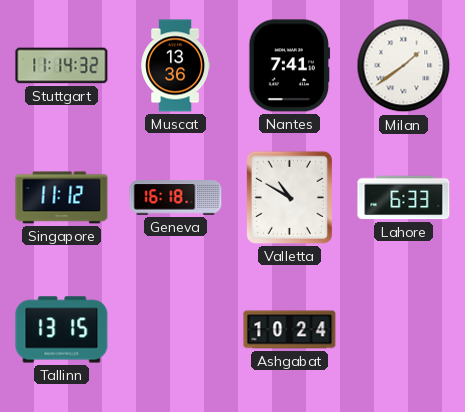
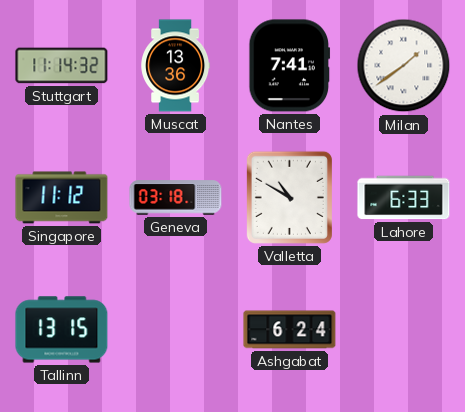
Geneva: 16:18 -> 03:18
Ashgabat: 10:24 -> 6:24
